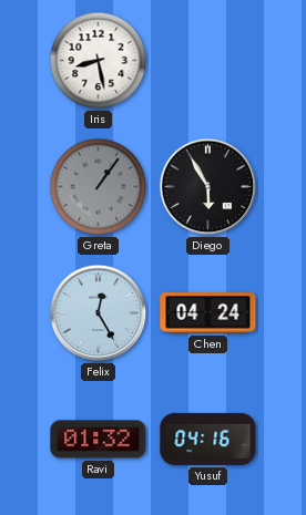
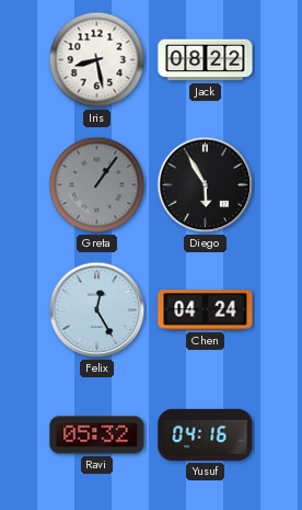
Jack: none -> 08:22
Ravi: 01:32 -> 05:32
